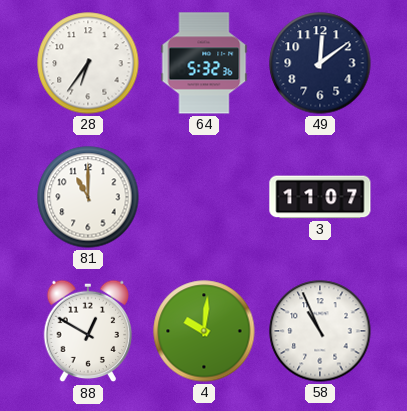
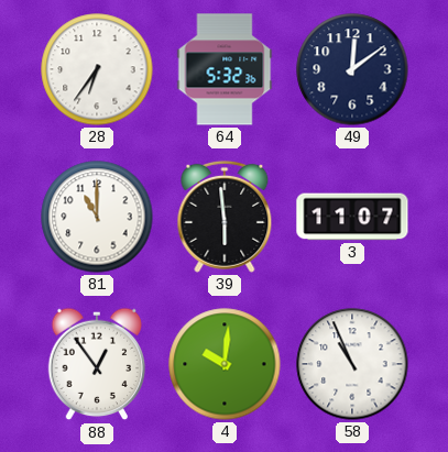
39: none -> 5:59
88: 12:50 -> 12:54
